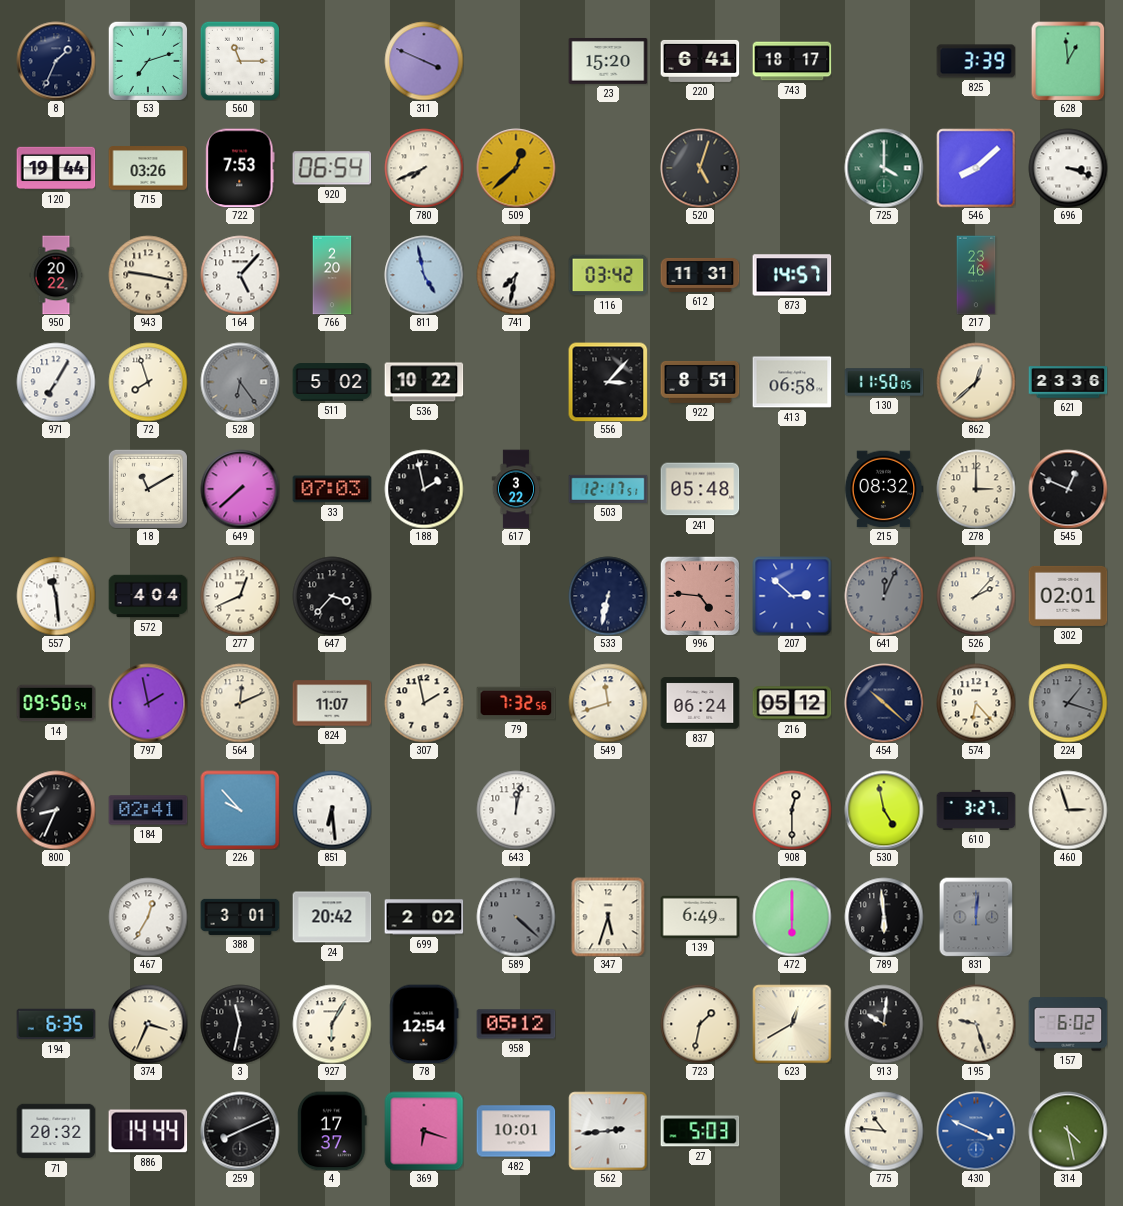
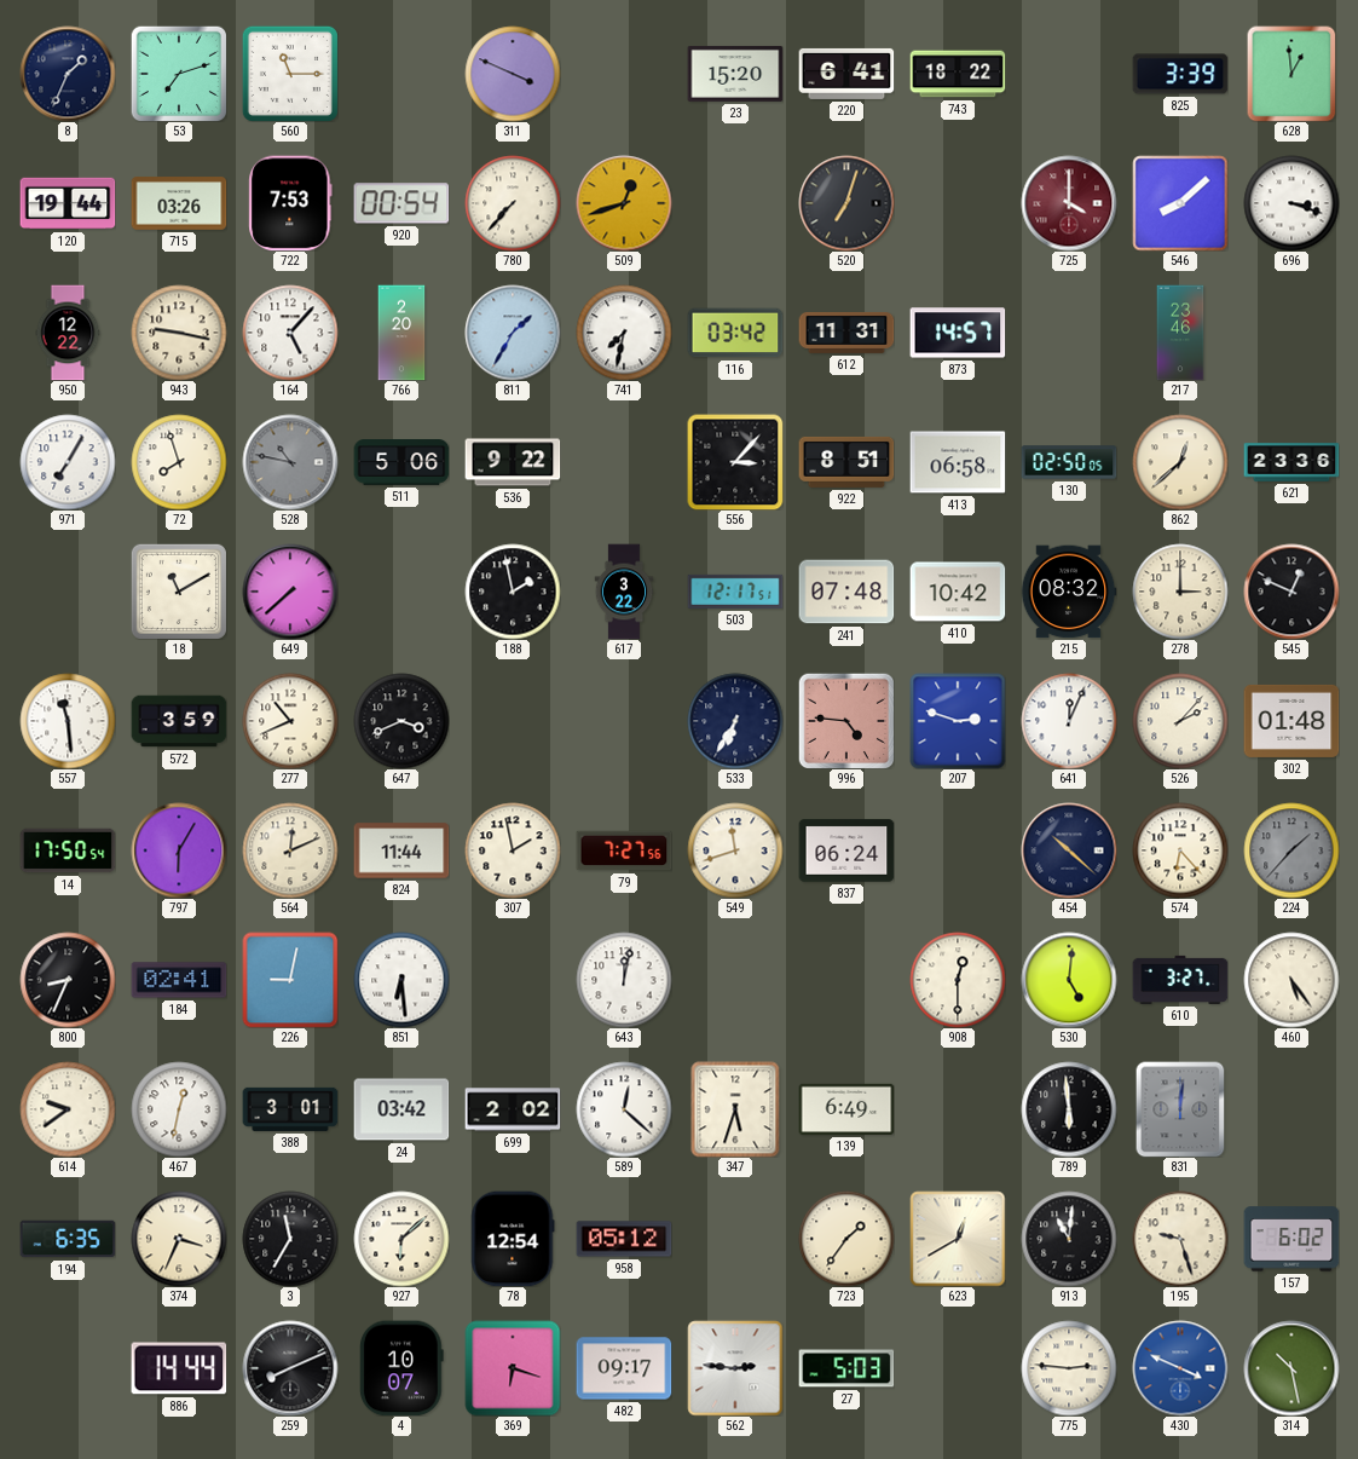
743: 18:17 -> 18:22
920: 06:54 -> 00:54
780: 7:41 -> 7:37
509: 12:38 -> 12:42
520: 5:03 -> 7:03
725 dial: green -> burgundy
950: 20:22 -> 12:22
811: 4:58 -> 1:35
528: 6:24 -> 10:47
511: 5:02 -> 5:06
536: 10:22 -> 9:22
130: 11:50 -> 02:50
33: 07:03 -> none
241: 05:48 -> 07:48
410: none -> 10:42
572: 4:04 -> 3:59
277: 12:41 -> 10:41
647: 3:37 -> 3:41
533: 6:32 -> 6:35
207: 2:52 -> 2:48
641 dial: grey -> white
302: 02:01 -> 01:48
14: 09:50 -> 17:50
797: 1:58 -> 6:05
824: 11:07 -> 11:44
79: 7:32 -> 7:27
216: 05:12 -> none
224: 1:18 -> 1:37
226: 9:53 -> 9:02
530: 4:58 -> 5:01
460: 2:57 -> 5:24
614: none -> 9:39
467: 12:35 -> 12:32
24: 20:42 -> 03:42
589: 4:22 -> 12:22
589 dial: grey -> white
472: 6:00 -> none
3: 11:32 -> 11:35
927: 6:05 -> 6:08
723: 1:32 -> 1:36
913: 10:01 -> 11:01
71: 20:32 -> none
4: 17:37 -> 10:07
482: 10:01 -> 09:17
562: 2:44 -> 2:46
775: 10:46 -> 2:46
314: 4:28 -> 10:28
